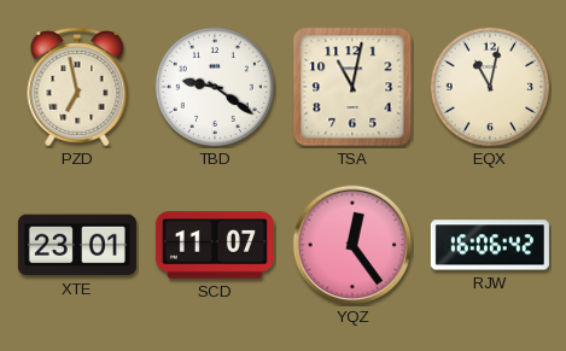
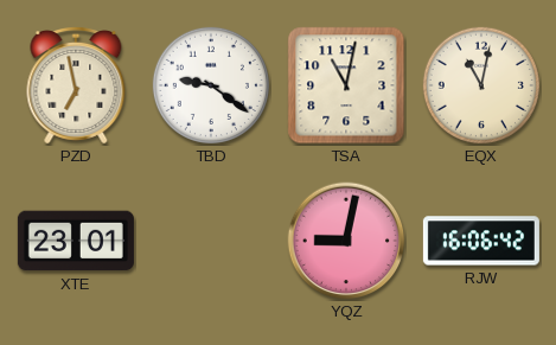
SCD: 11:07 -> none
YQZ: 12:24 -> 9:02
